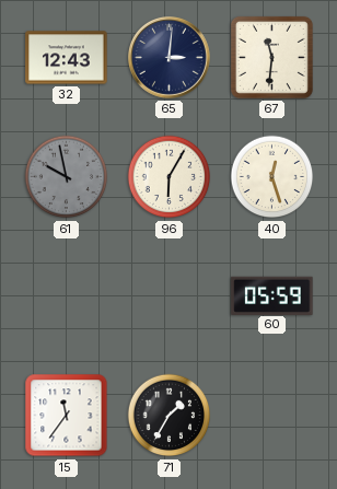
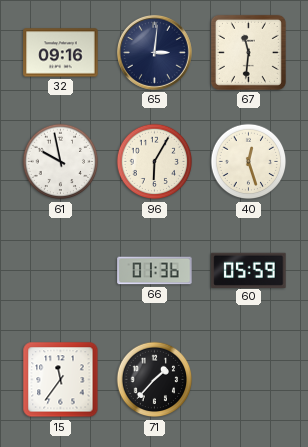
32: 12:43 -> 09:16
61 dial: grey -> white
66: none -> 01:36
71: 1:35 -> 1:37
